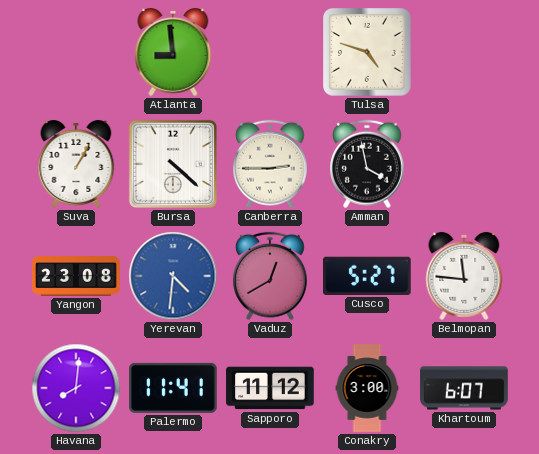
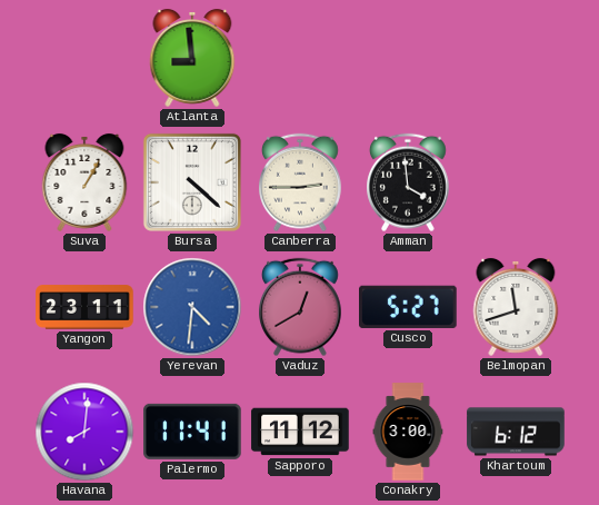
Tulsa: 4:48 -> none
Amman: 3:58 -> 3:59
Yangon: 23:08 -> 23:11
Belmopan: 11:46 -> 11:42
Khartoum: 6:07 -> 6:12
